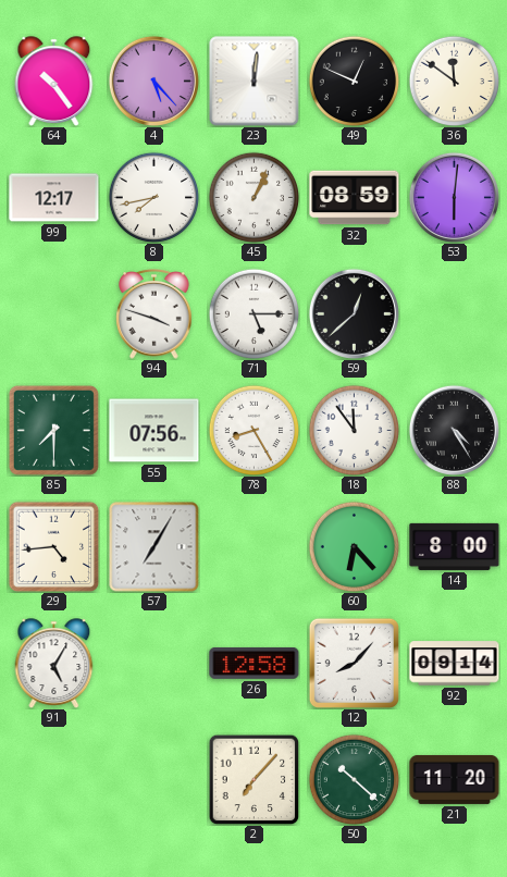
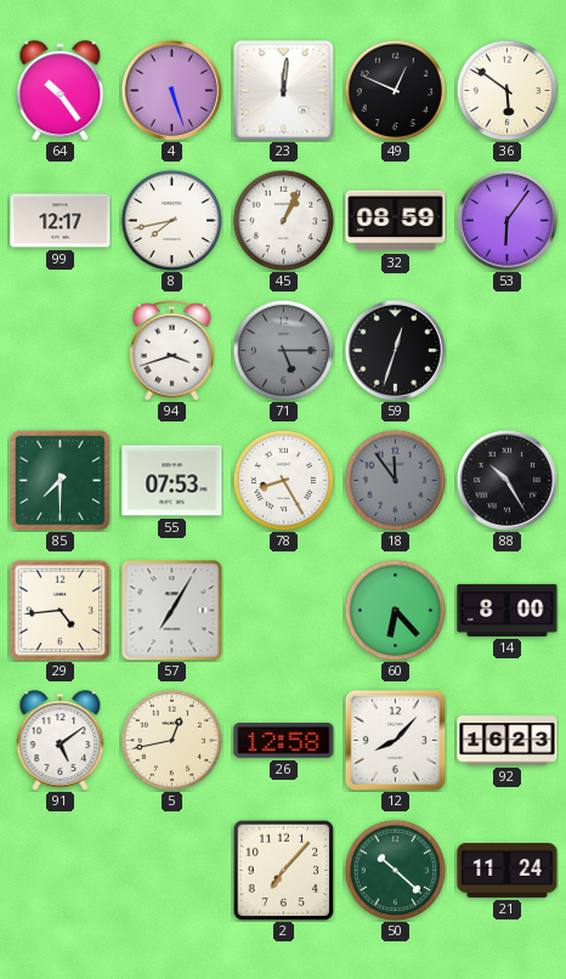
4: 5:23 -> 5:27
36: 11:51 -> 5:51
53: 6:01 -> 6:06
94: 3:48 -> 3:42
71 dial: white -> grey
59: 12:38 -> 12:33
55: 07:56 -> 07:53
18 dial: white -> grey
88: 4:25 -> 10:25
91: 5:05 -> 5:09
5: none -> 12:43
92: 09:14 -> 16:23
21: 11:20 -> 11:24
